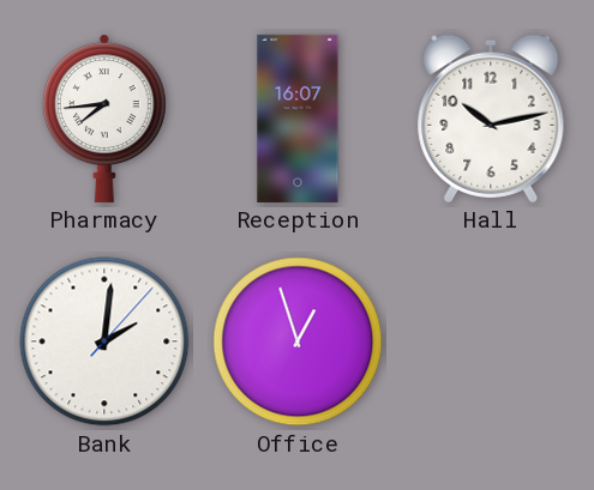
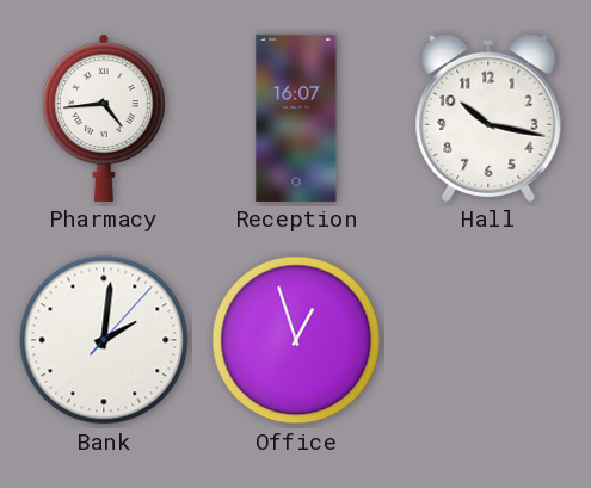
Pharmacy: 7:44 -> 4:44
Hall: 10:13 -> 10:17
